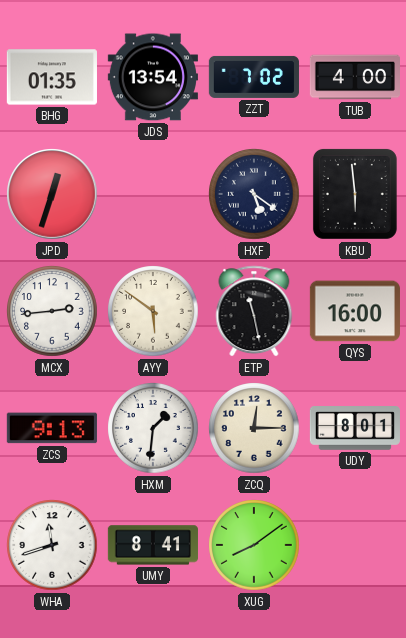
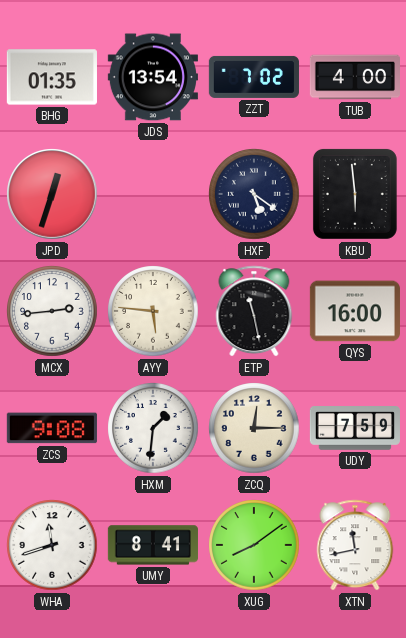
AYY: 5:51 -> 5:46
ZCS: 9:13 -> 9:08
UDY: 8:01 -> 7:59
XTN: none -> 11:43
